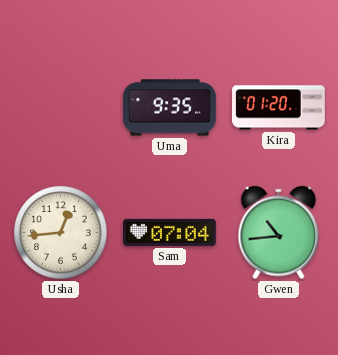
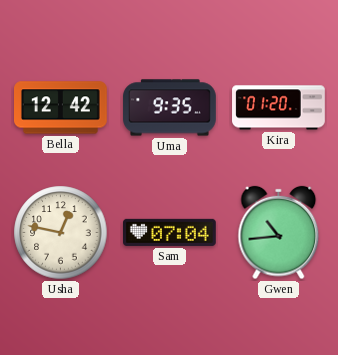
Bella: none -> 12:42
Usha: 12:44 -> 12:47
